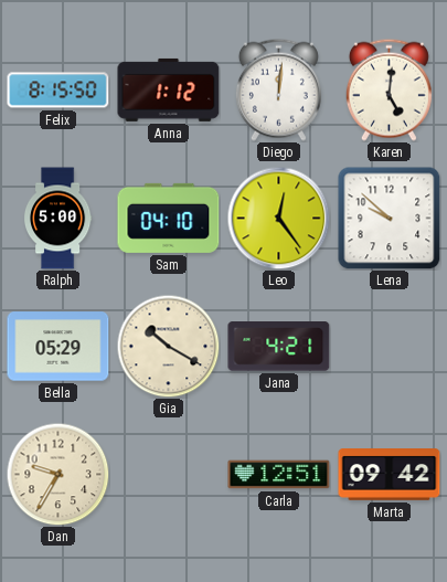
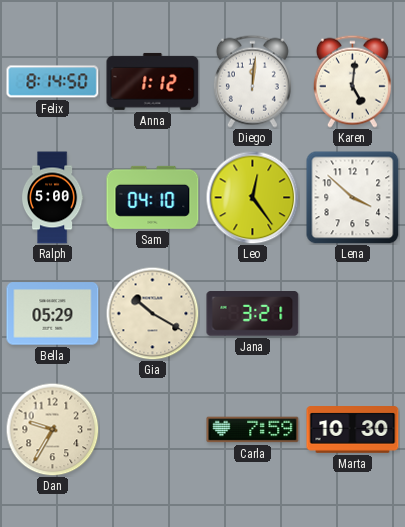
Felix: 8:15 -> 8:14
Lena: 9:52 -> 3:52
Jana: 4:21 -> 3:21
Carla: 12:51 -> 7:59
Marta: 09:42 -> 10:30
